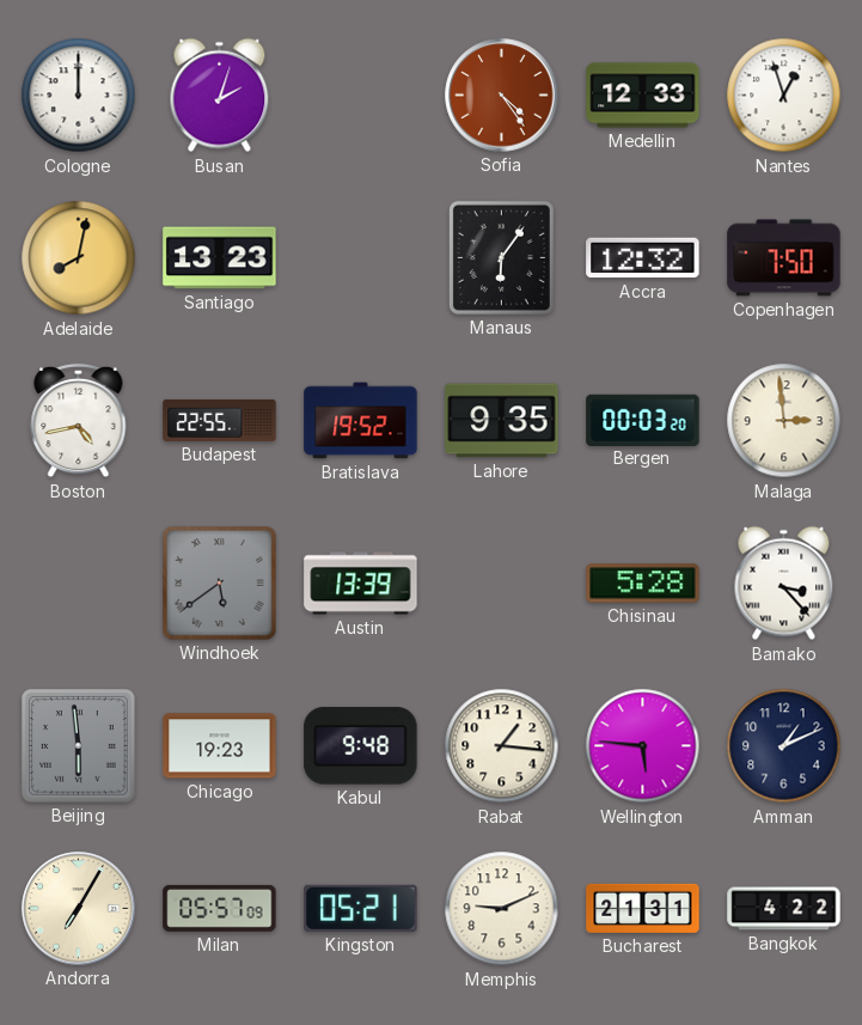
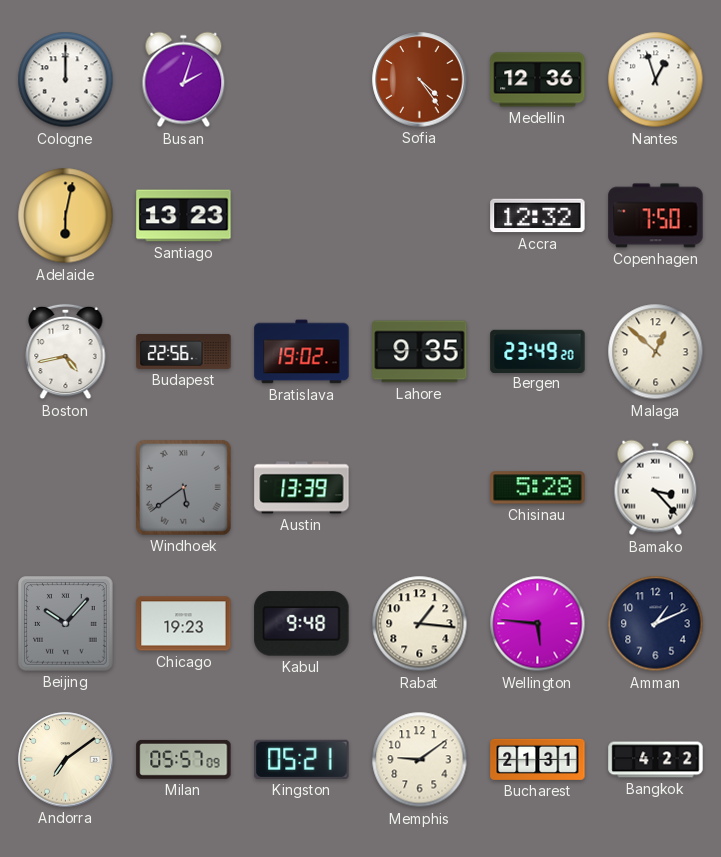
Medellin: 12:33 -> 12:36
Adelaide: 8:02 -> 6:02
Manaus: 6:06 -> none
Budapest: 22:55 -> 22:56
Bratislava: 19:52 -> 19:02
Bergen: 00:03 -> 23:49
Malaga: 2:59 -> 12:52
Beijing: 5:59 -> 10:07
Andorra: 7:05 -> 7:09
Memphis: 9:11 -> 9:09
